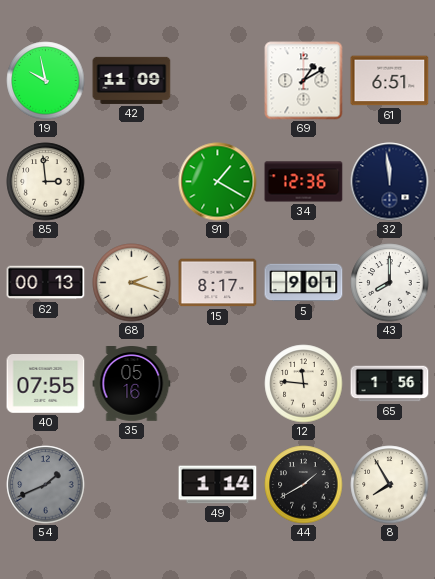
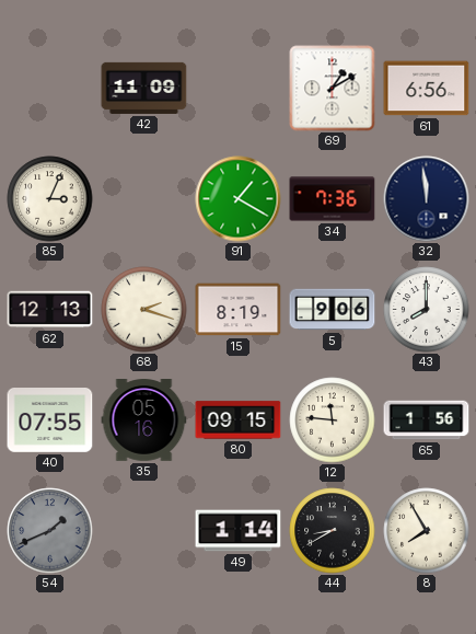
19: 9:58 -> none
61: 6:51 -> 6:56
85: 2:59 -> 3:04
34: 12:36 -> 7:36
62: 00:13 -> 12:13
15: 8:17 -> 8:19
5: 9:01 -> 9:06
80: none -> 09:15
44: 1:40 -> 8:40
